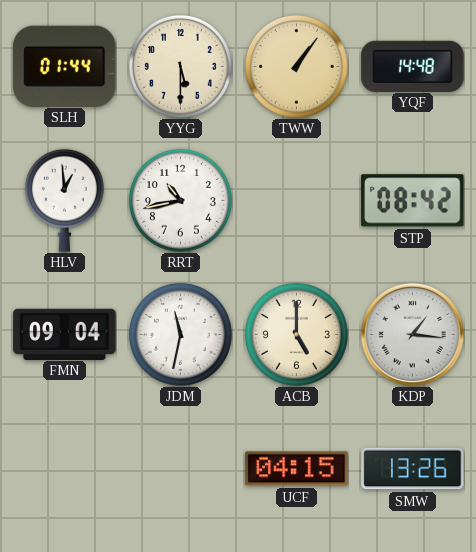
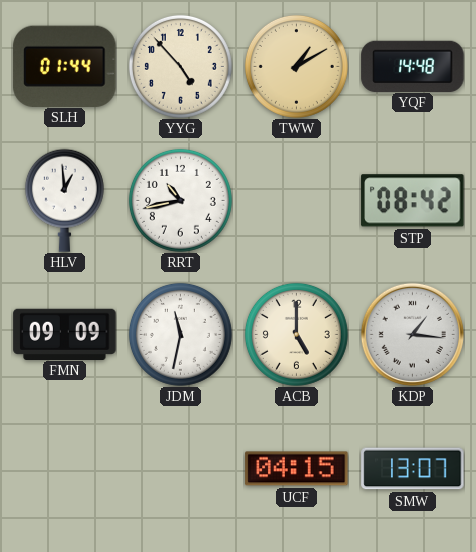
YYG: 5:30 -> 4:53
TWW: 1:06 -> 1:10
FMN: 09:04 -> 09:09
SMW: 13:26 -> 13:07
